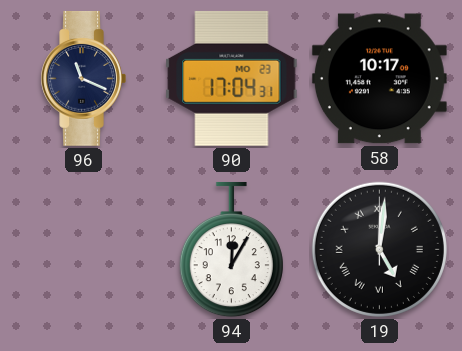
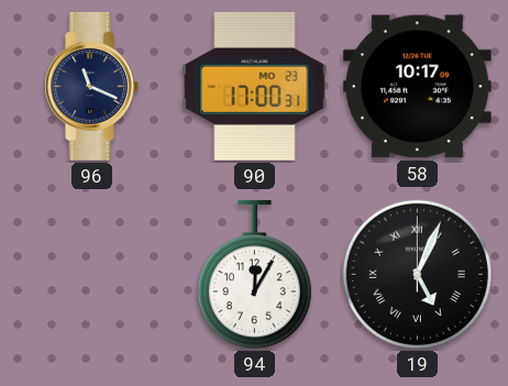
90: 17:04 -> 17:00
19: 5:01 -> 5:04
